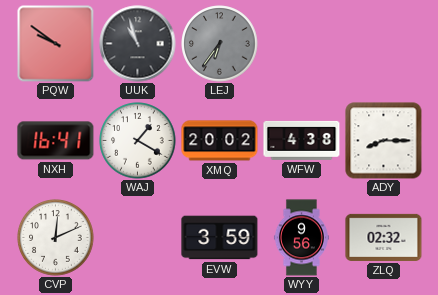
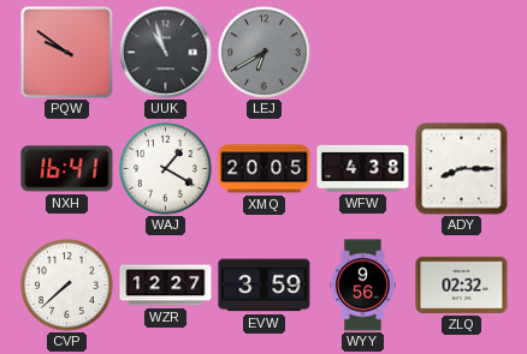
LEJ: 6:36 -> 6:40
XMQ: 20:02 -> 20:05
CVP: 12:11 -> 7:38
WZR: none -> 12:27
